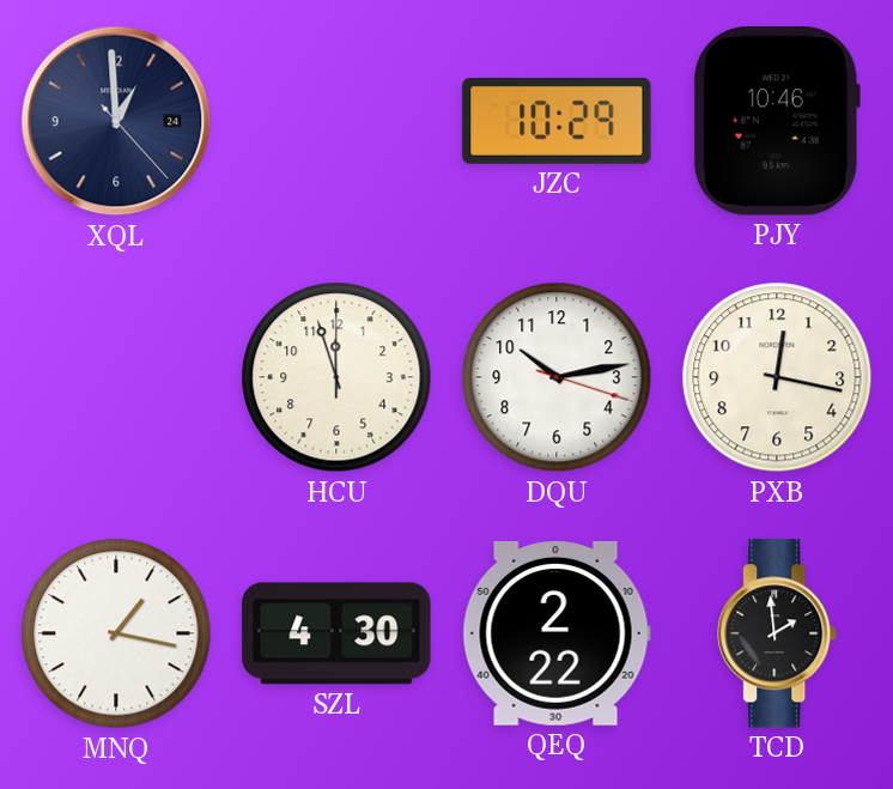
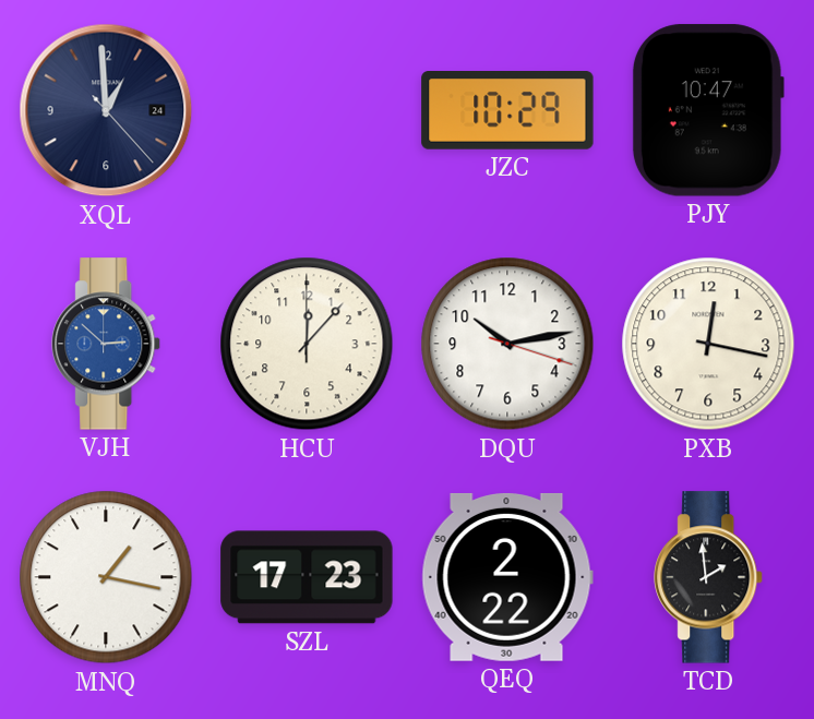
PJY: 10:46 -> 10:47
VJH: none -> 2:52
HCU: 11:57 -> 12:07
SZL: 4:30 -> 17:23
